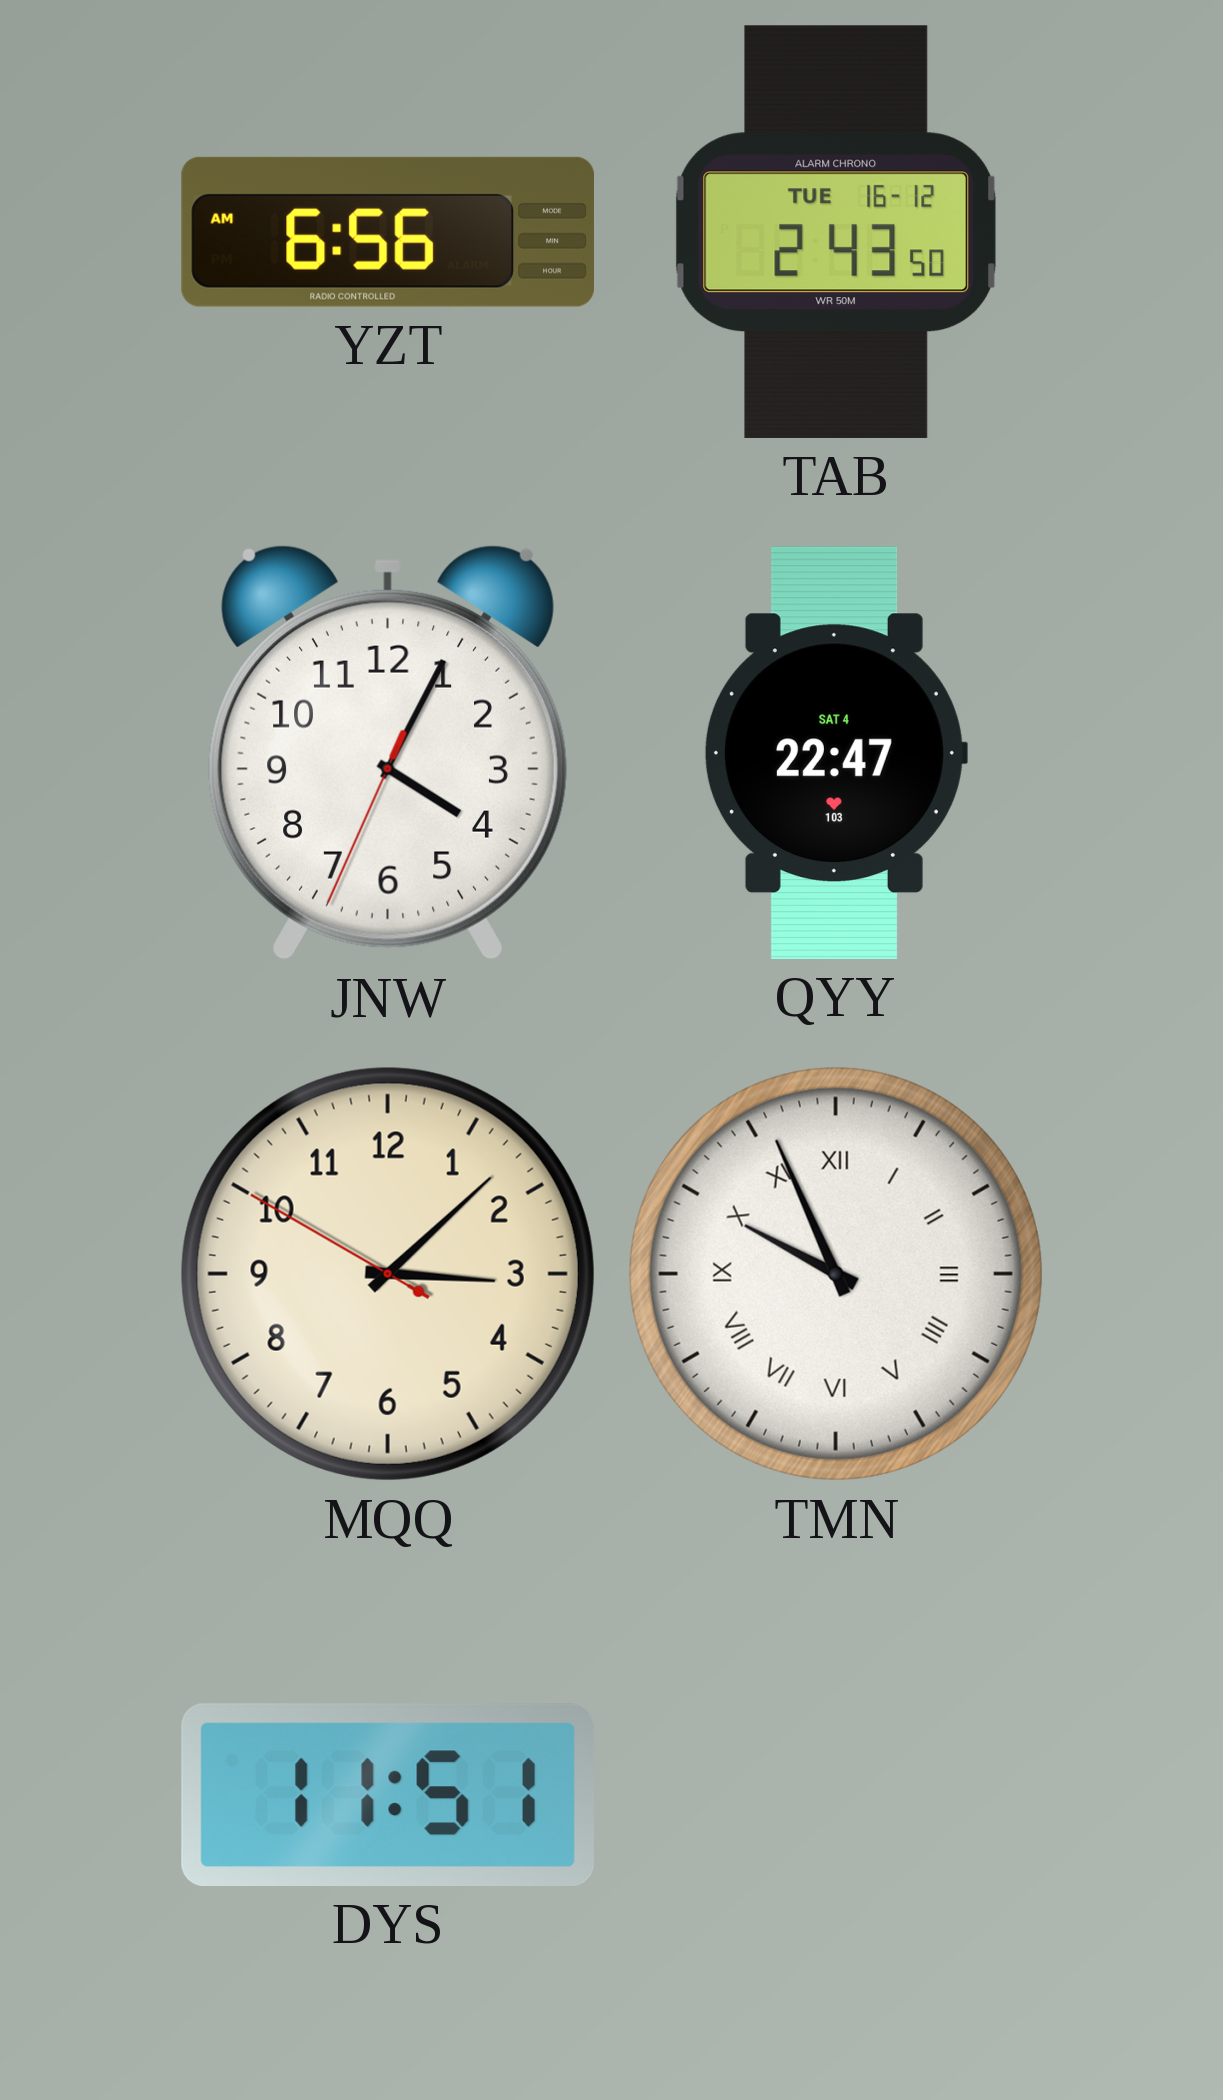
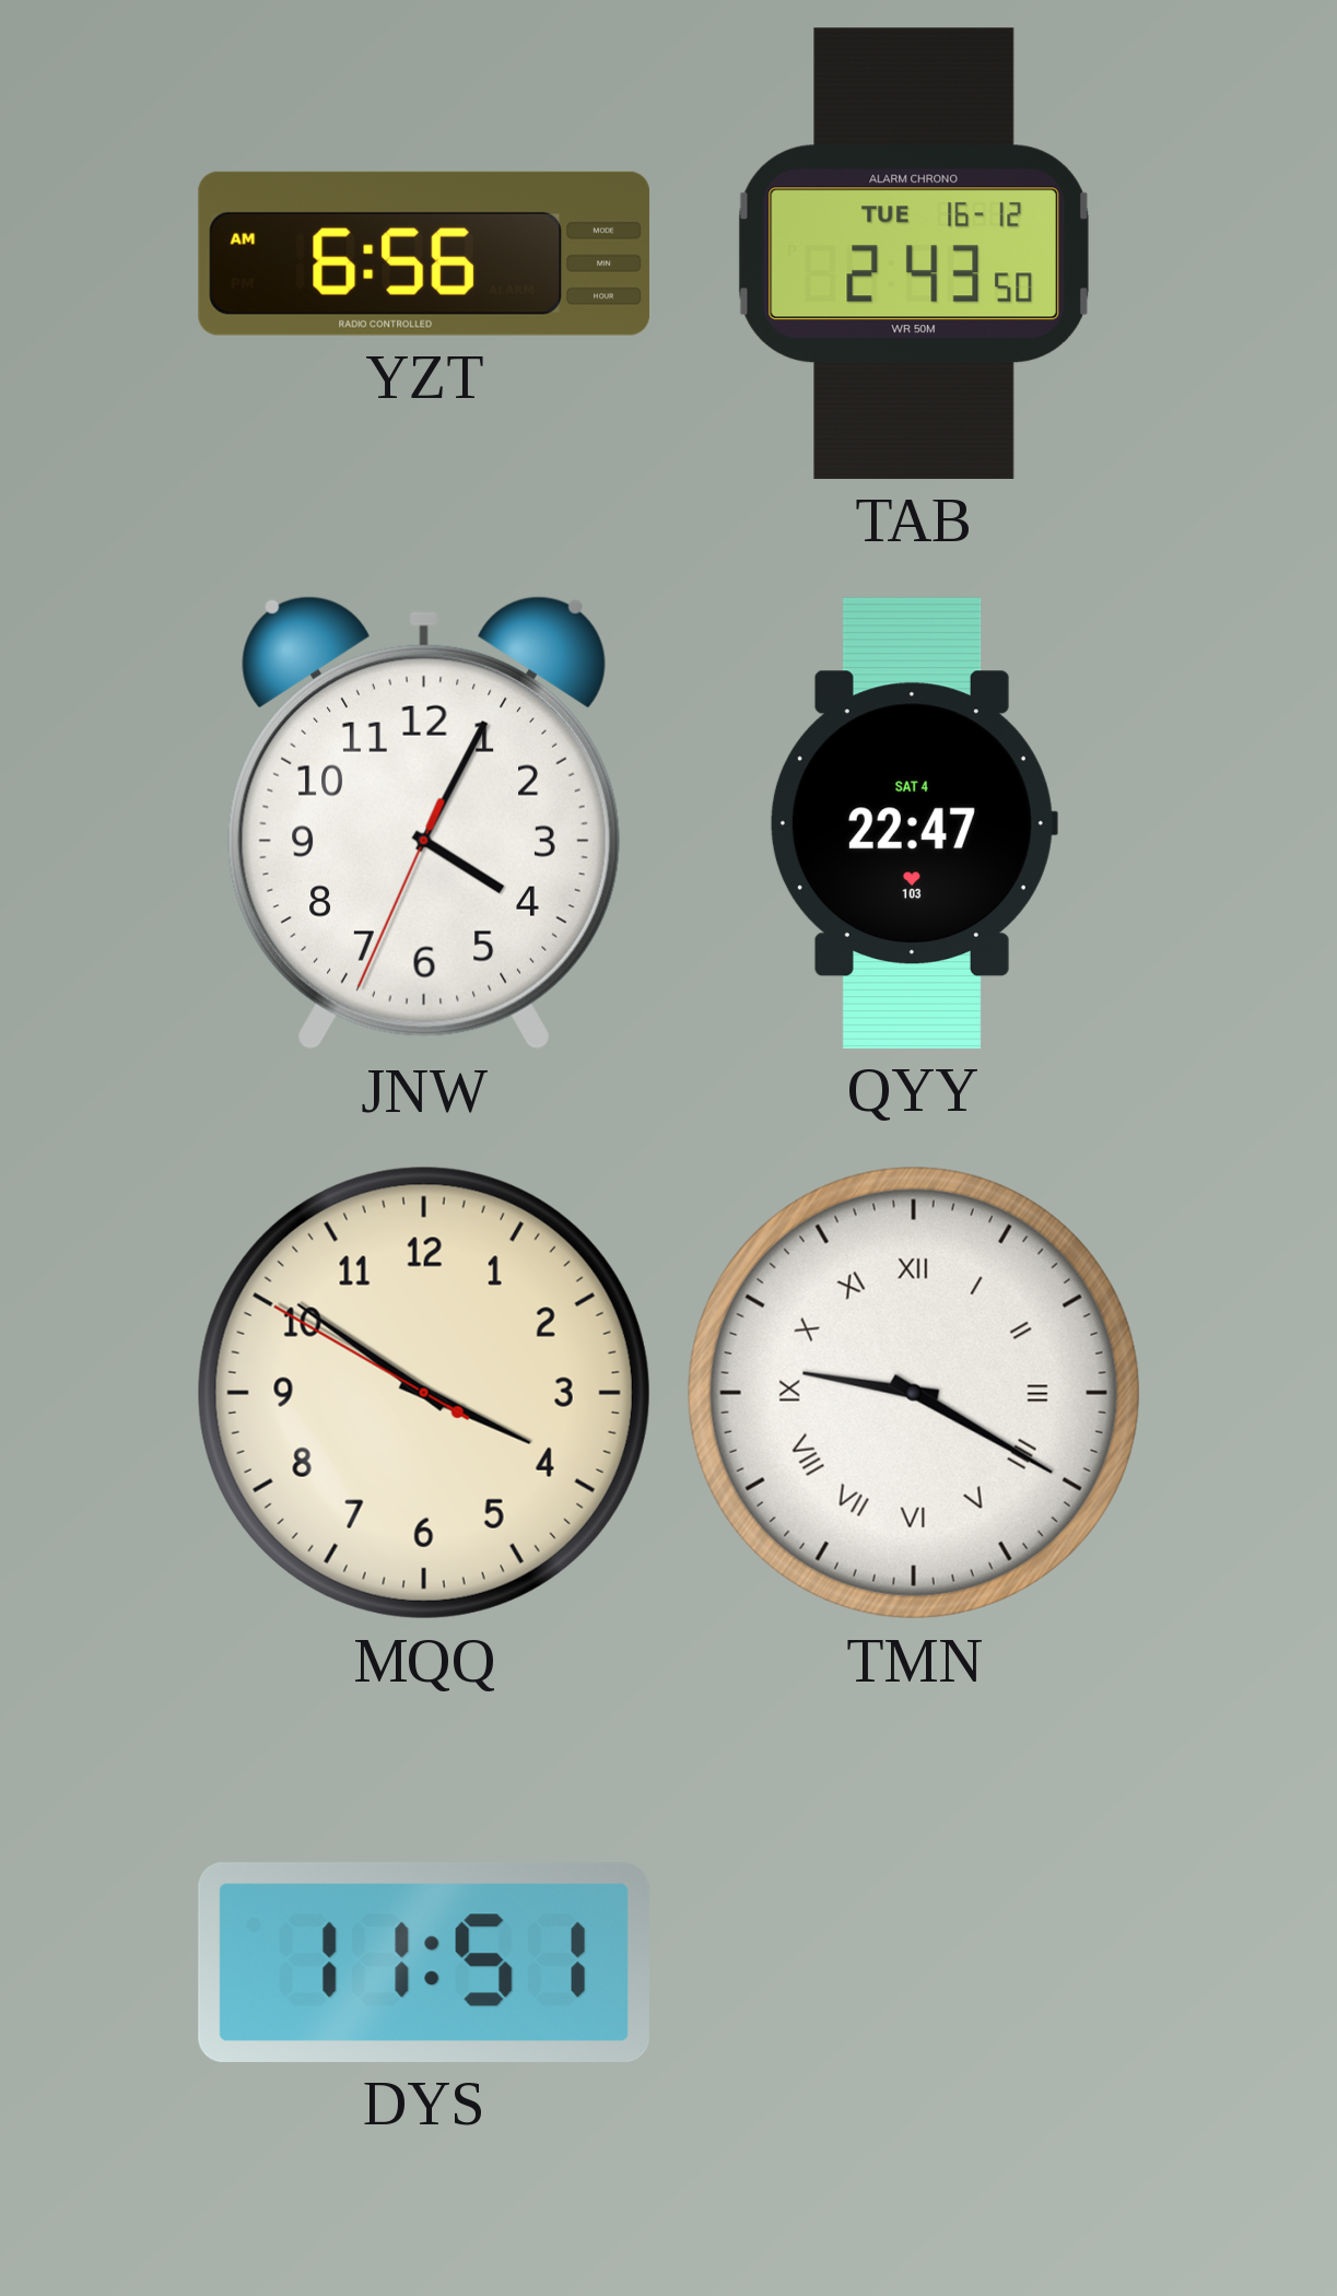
MQQ: 3:07 -> 3:50
TMN: 9:56 -> 9:20
